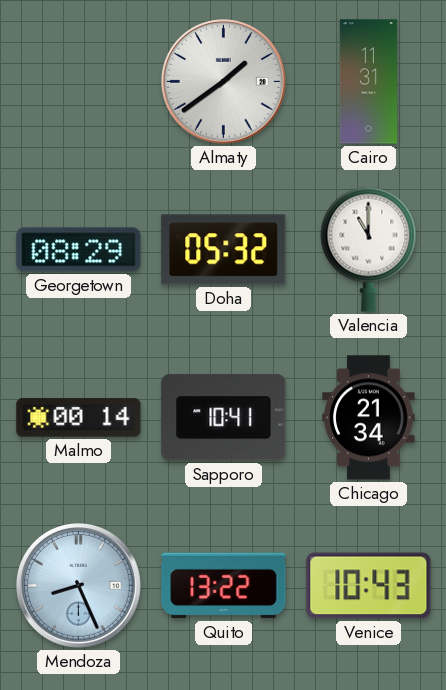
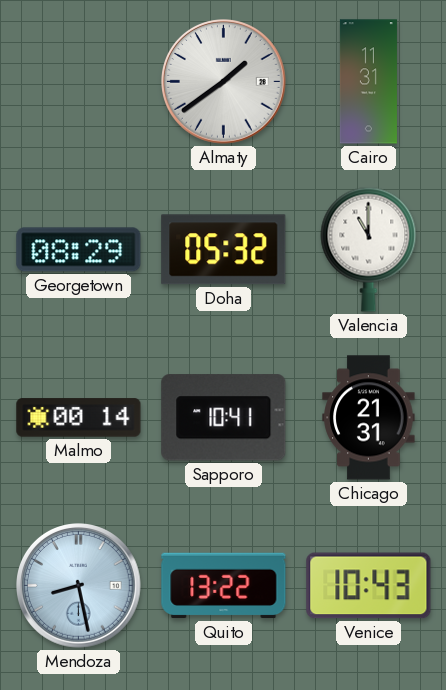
Chicago: 21:34 -> 21:31
Mendoza: 8:26 -> 8:28
